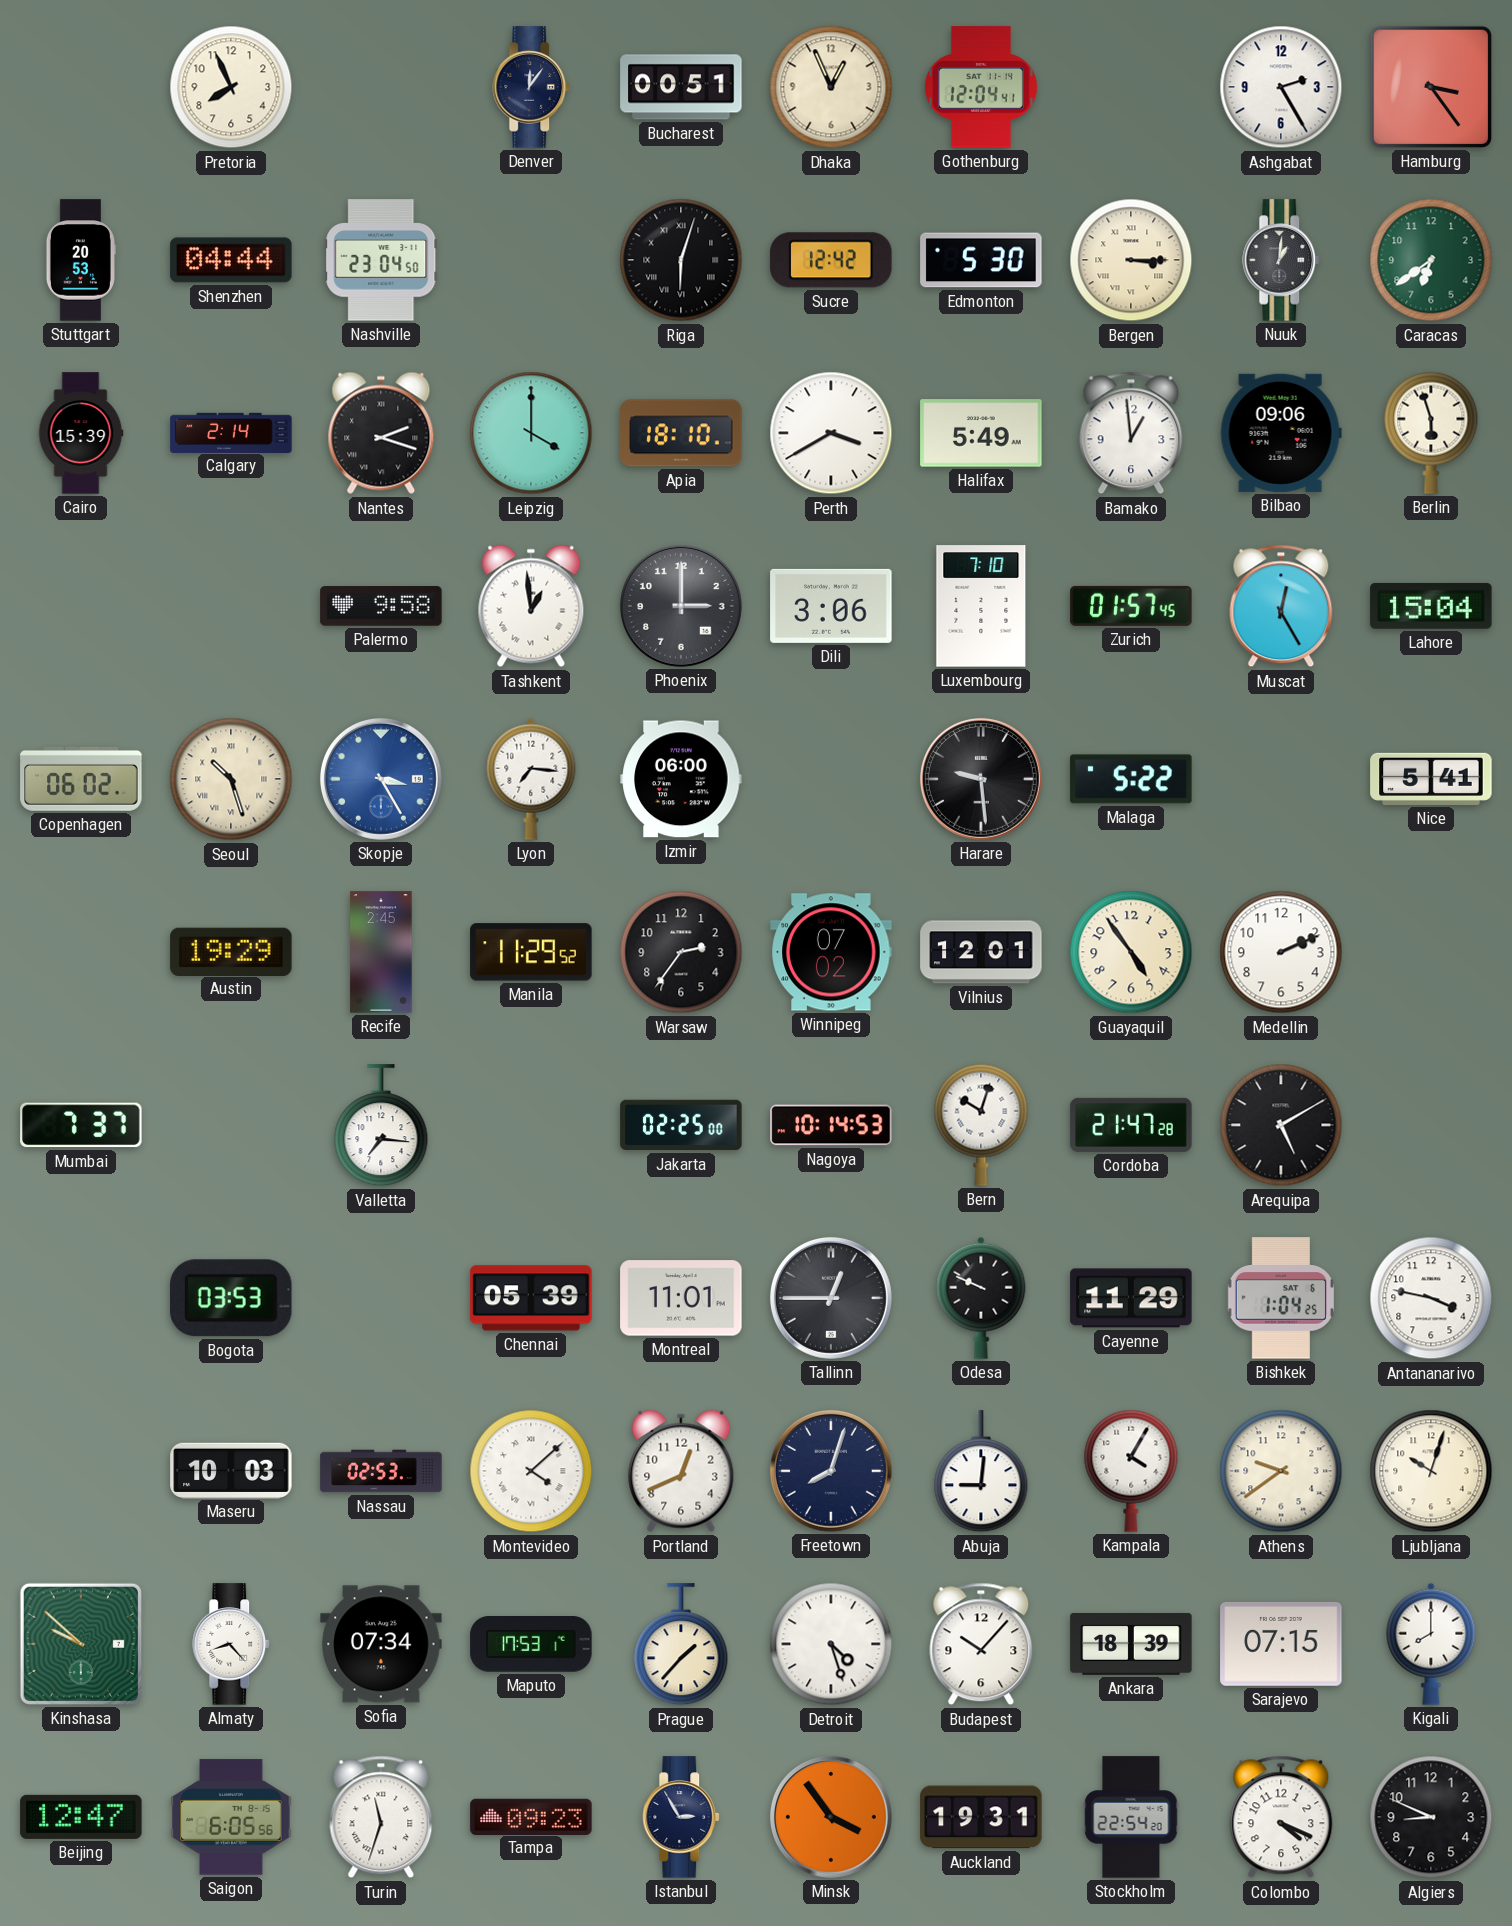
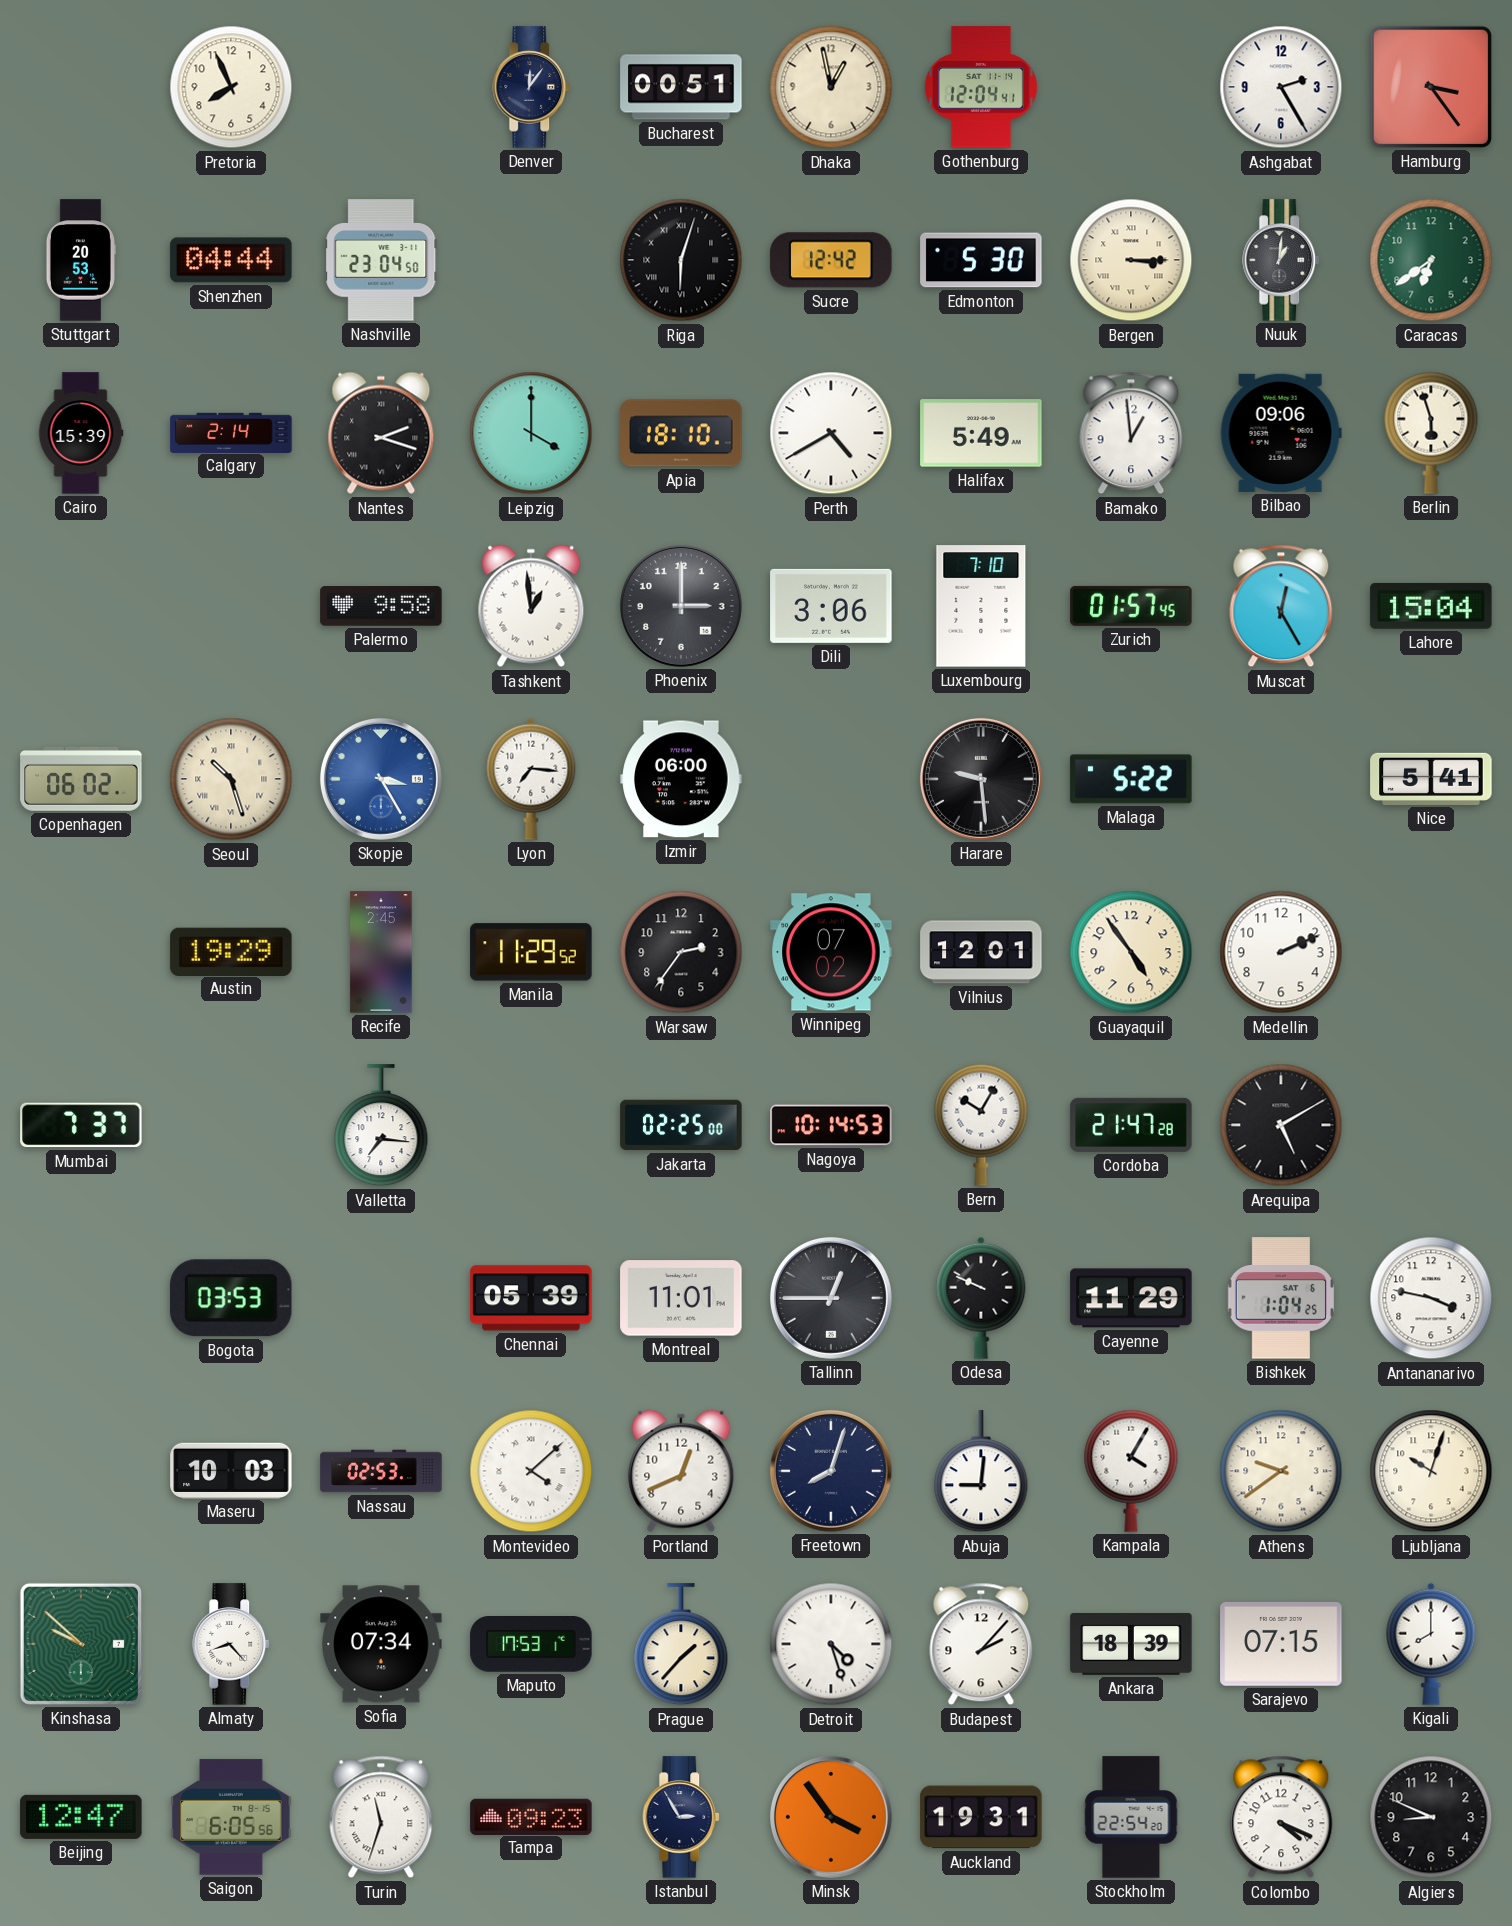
Dhaka: 12:56 -> 12:58
Perth: 3:40 -> 4:40
Bern: 10:03 -> 10:05
Budapest: 10:07 -> 2:07
